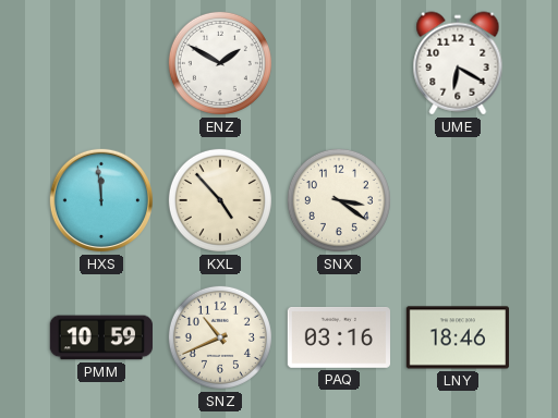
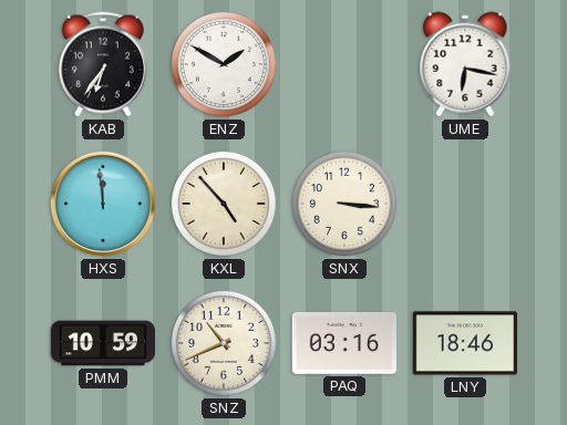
KAB: none -> 6:36
UME: 6:20 -> 6:17
SNX: 3:21 -> 3:16
